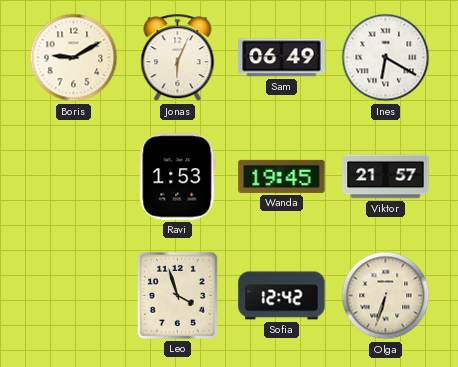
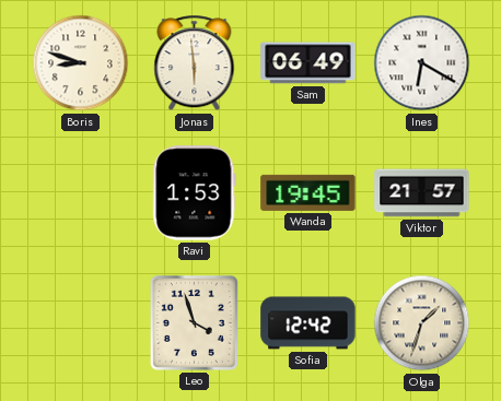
Boris: 9:10 -> 8:48
Jonas: 6:04 -> 5:59
Olga: 6:33 -> 1:33
